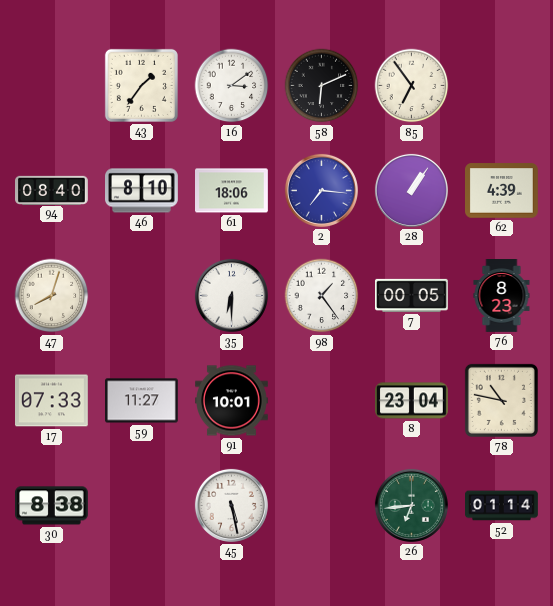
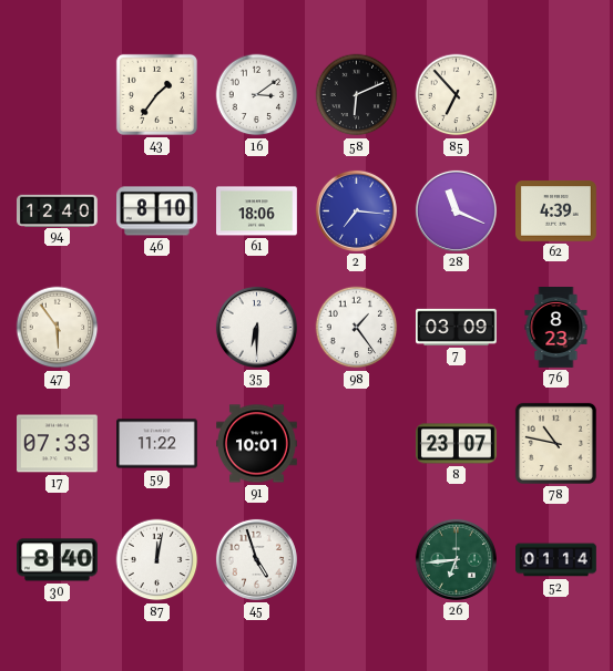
85: 6:54 -> 6:53
94: 08:40 -> 12:40
28: 1:06 -> 11:19
47: 8:03 -> 5:54
7: 00:05 -> 03:09
59: 11:27 -> 11:22
8: 23:04 -> 23:07
30: 8:38 -> 8:40
87: none -> 12:02
45: 5:28 -> 4:57
